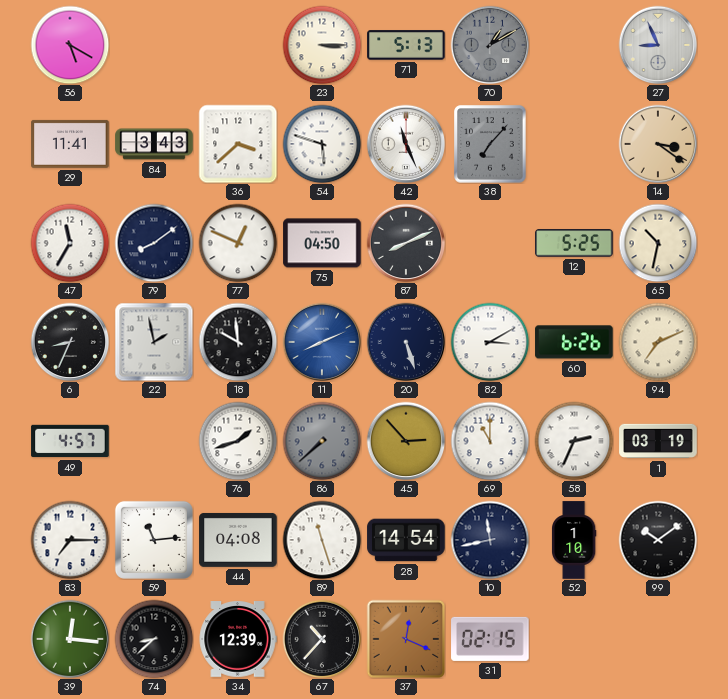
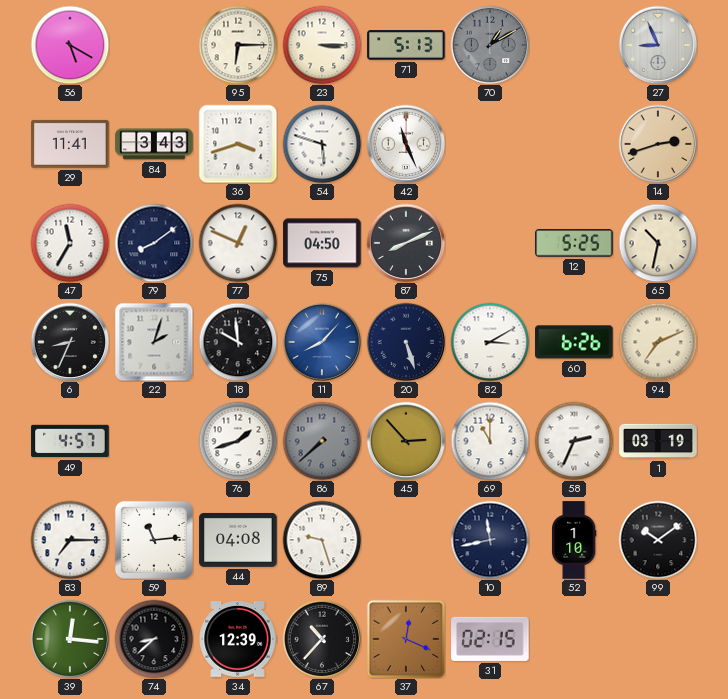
95: none -> 6:15
36: 3:38 -> 3:42
38: 7:07 -> none
14: 3:21 -> 2:42
22: 1:58 -> 2:03
11: 8:11 -> 8:07
89: 11:27 -> 9:27
28: 14:54 -> none
